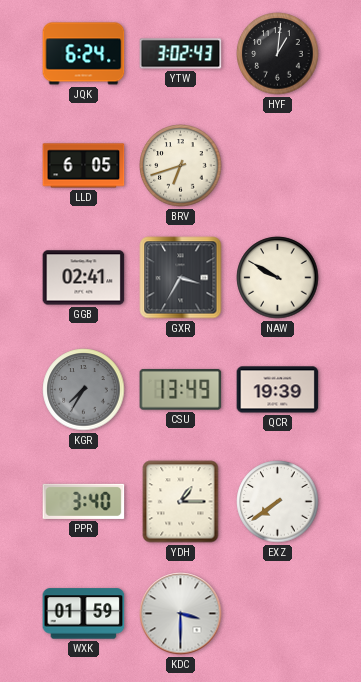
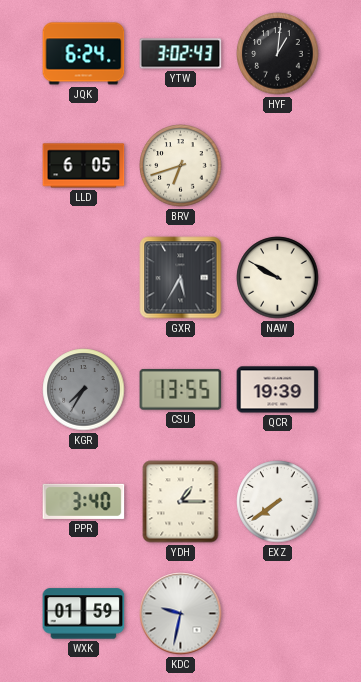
GGB: 02:41 -> none
GXR: 3:35 -> 5:35
CSU: 13:49 -> 13:55
KDC: 3:30 -> 9:32
